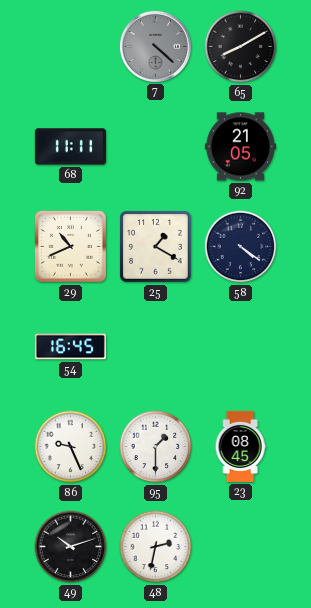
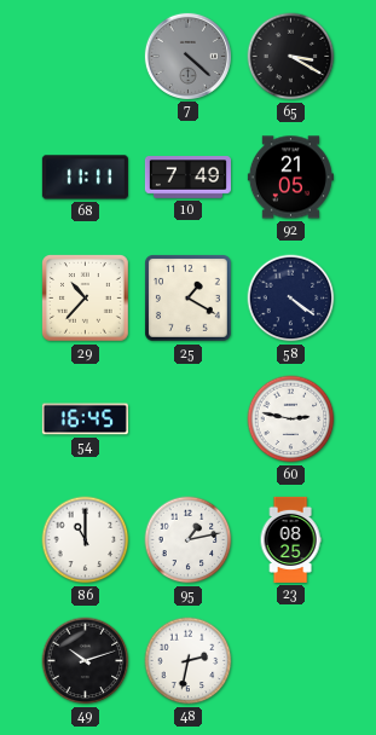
65: 8:10 -> 3:20
10: none -> 7:49
29: 10:41 -> 10:37
60: none -> 2:47
86: 9:26 -> 11:00
95: 1:30 -> 1:13
23: 08:45 -> 08:25
